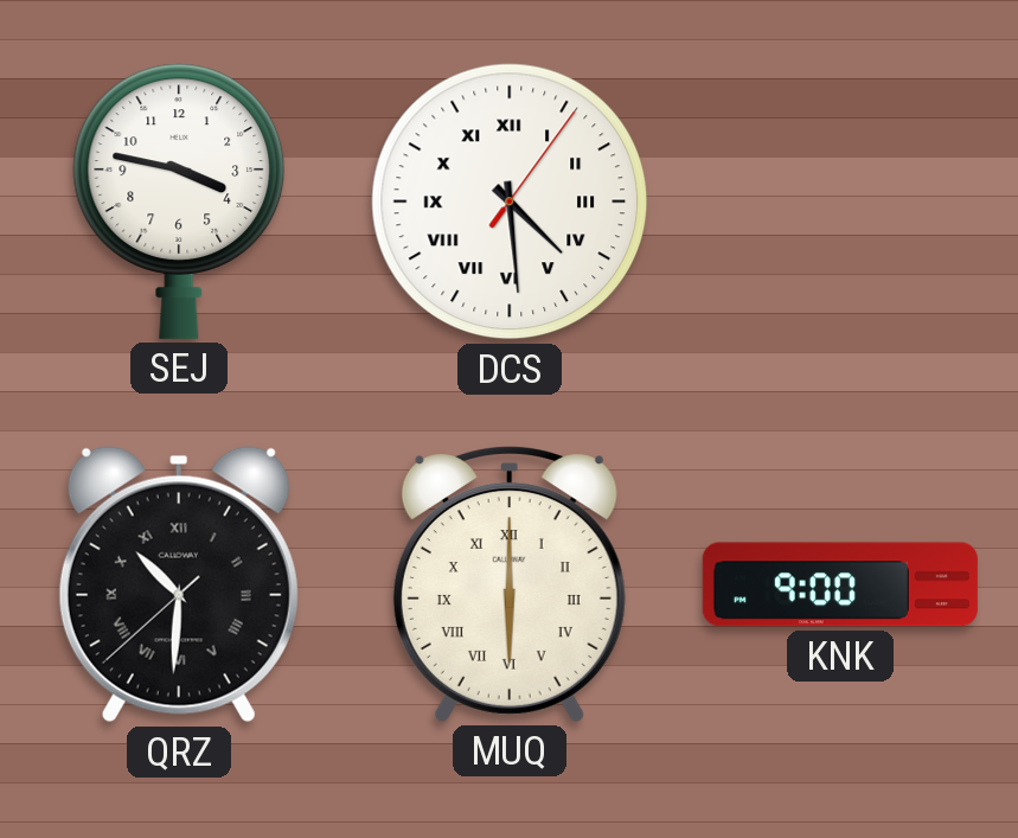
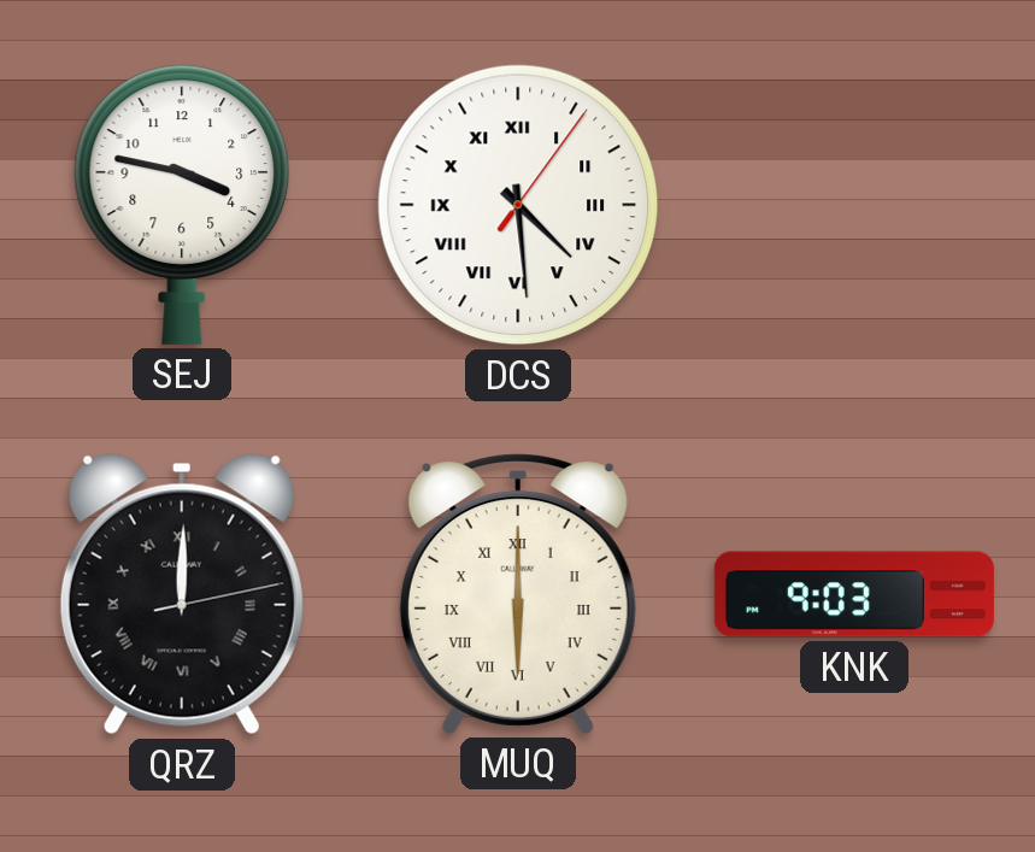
QRZ: 10:30 -> 12:00
KNK: 9:00 -> 9:03
